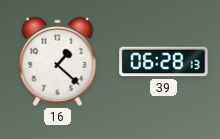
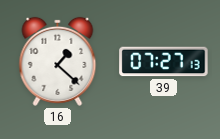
39: 06:28 -> 07:27
